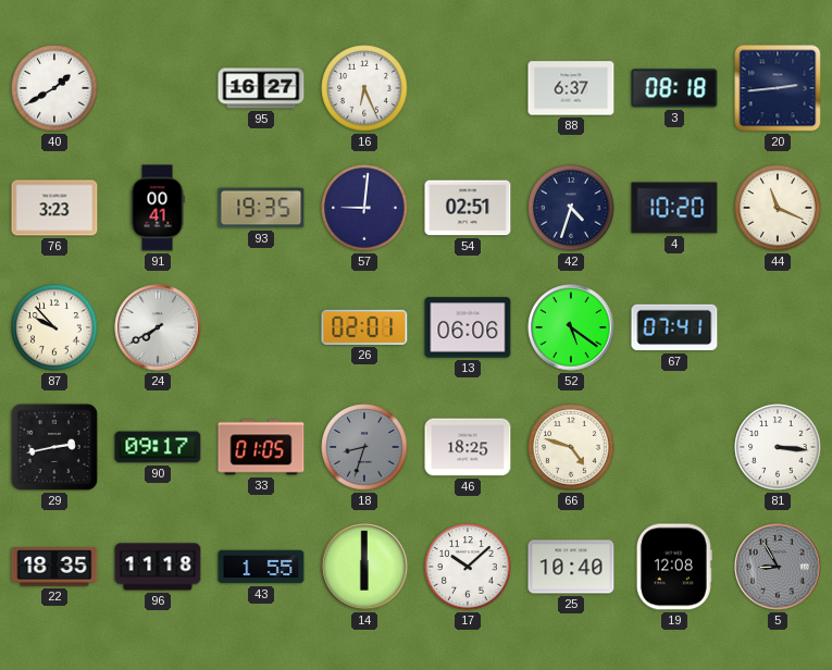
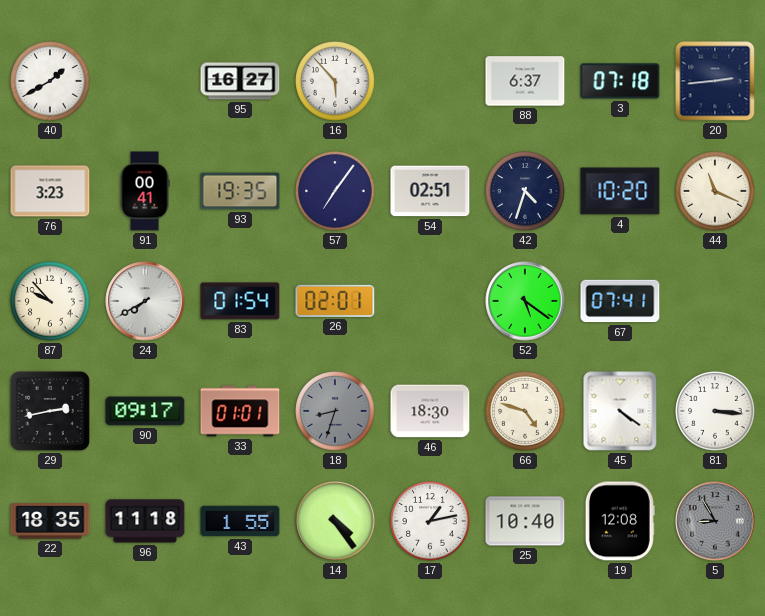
16: 6:26 -> 5:53
3: 08:18 -> 07:18
57: 9:01 -> 7:06
83: none -> 01:54
13: 06:06 -> none
33: 01:05 -> 01:01
46: 18:25 -> 18:30
45: none -> 4:21
14: 6:00 -> 4:24
17: 10:08 -> 1:13
